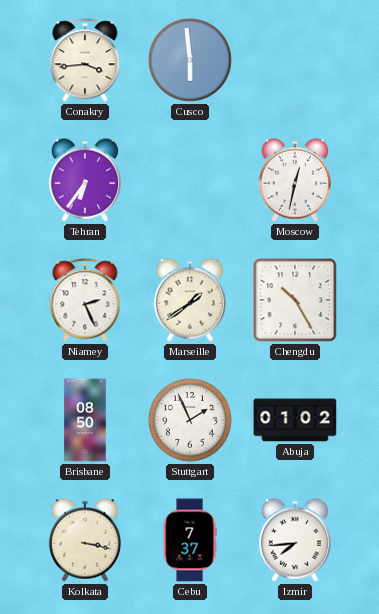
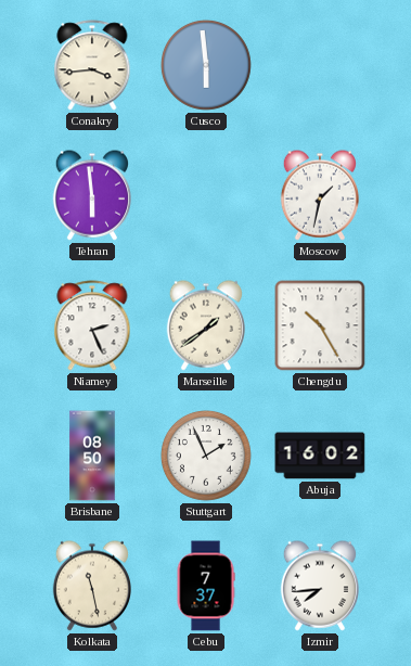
Tehran: 6:36 -> 5:59
Moscow: 12:32 -> 1:32
Abuja: 01:02 -> 16:02
Kolkata: 3:17 -> 11:28
